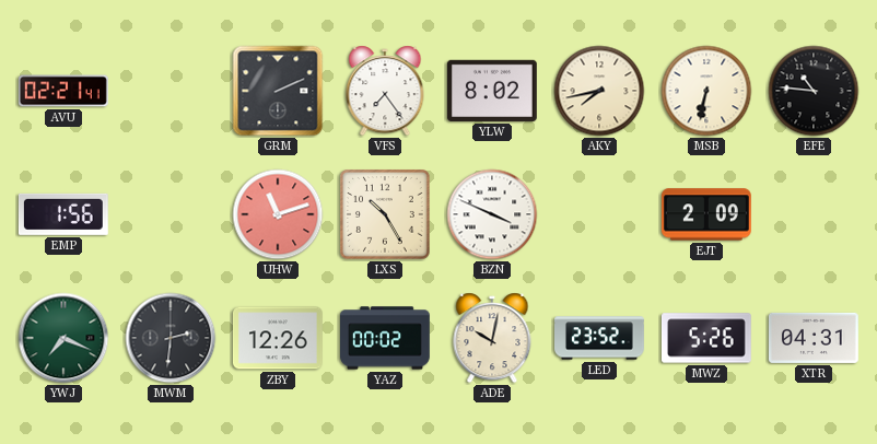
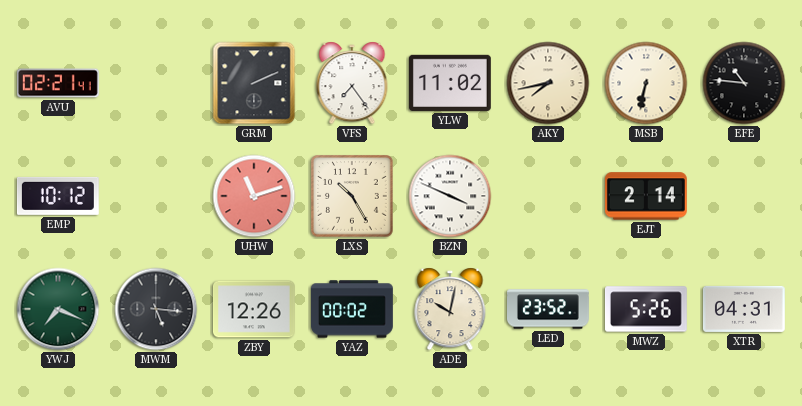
YLW: 8:02 -> 11:02
EMP: 1:56 -> 10:12
EJT: 2:09 -> 2:14
MWM: 2:31 -> 5:16
